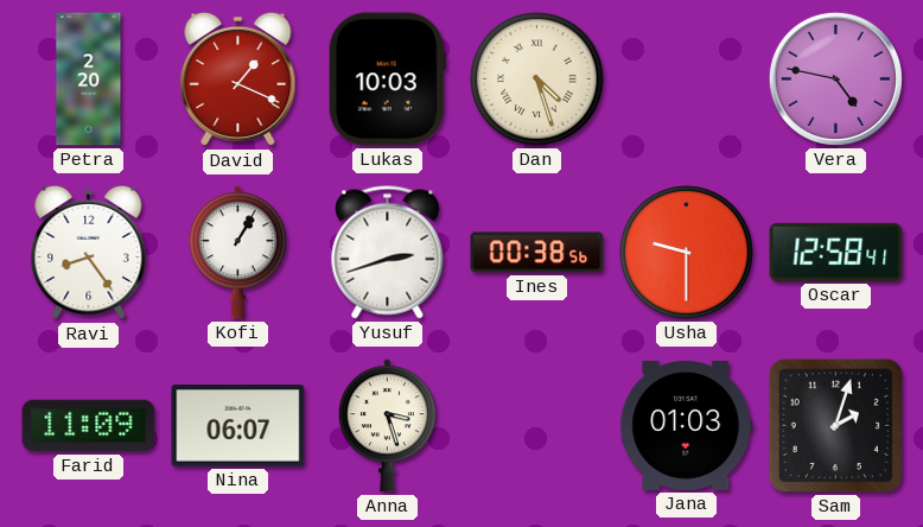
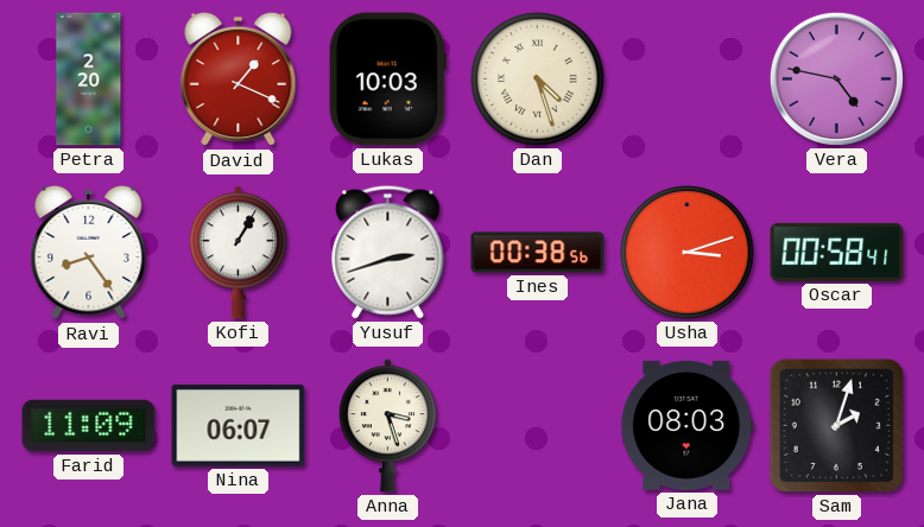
Usha: 9:30 -> 3:12
Oscar: 12:58 -> 00:58
Jana: 01:03 -> 08:03
